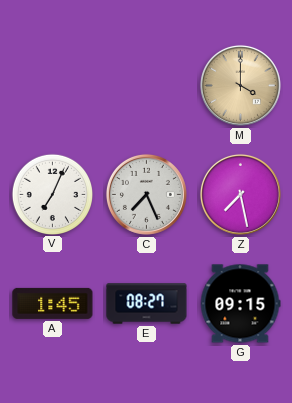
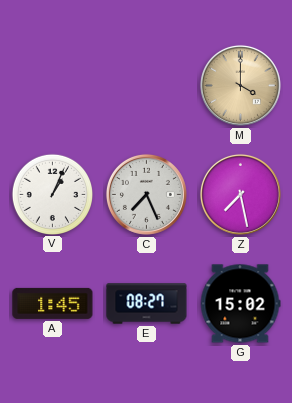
V: 7:04 -> 1:04
G: 09:15 -> 15:02
